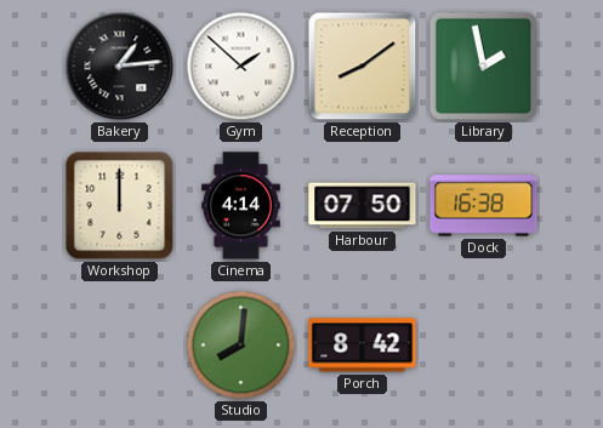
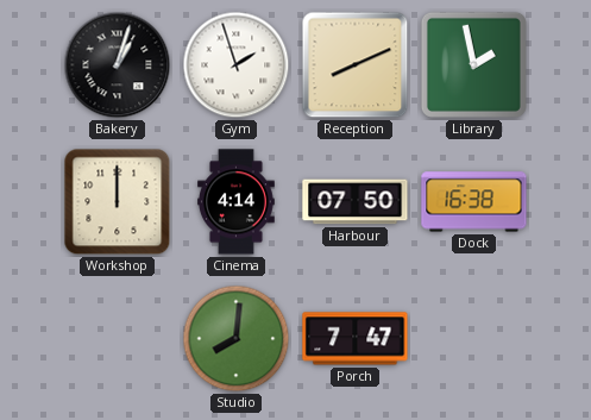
Bakery: 1:14 -> 1:03
Gym: 1:52 -> 1:57
Reception: 8:09 -> 8:11
Porch: 8:42 -> 7:47
